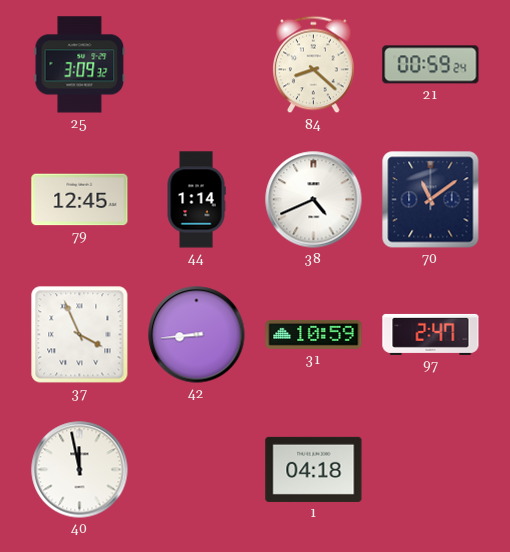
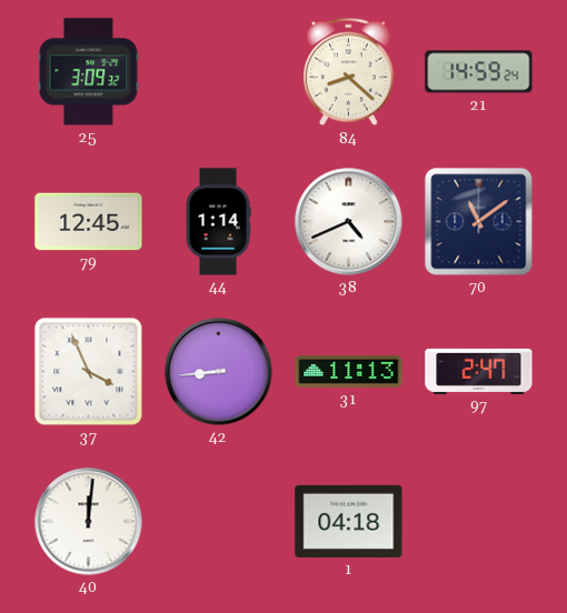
21: 00:59 -> 14:59
31: 10:59 -> 11:13
40: 11:58 -> 12:01
